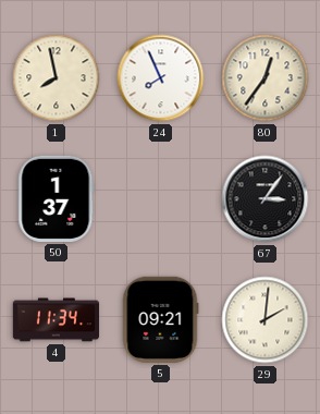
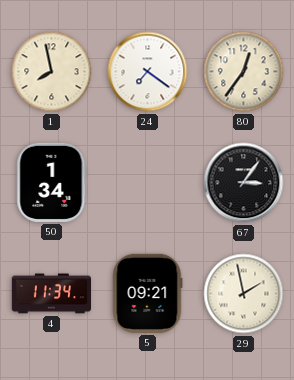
24: 7:56 -> 7:21
50: 1:37 -> 1:34
29: 2:01 -> 1:58
